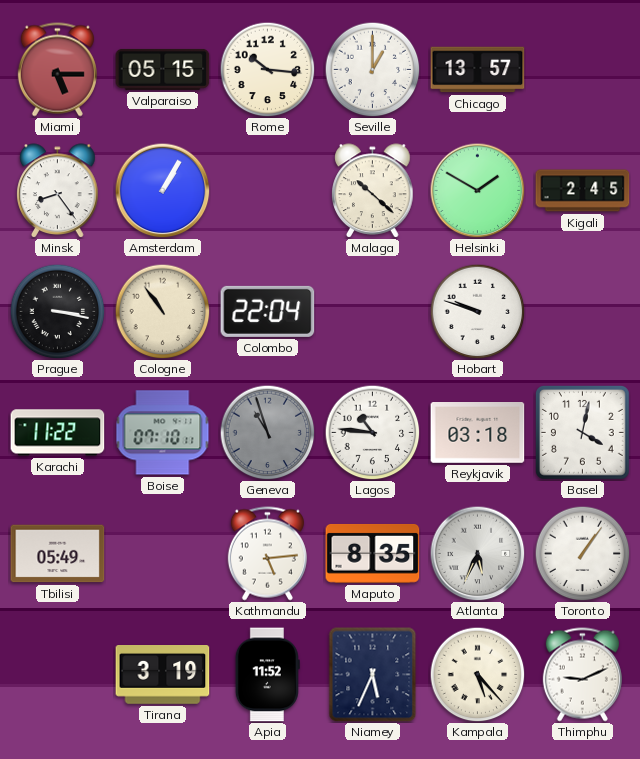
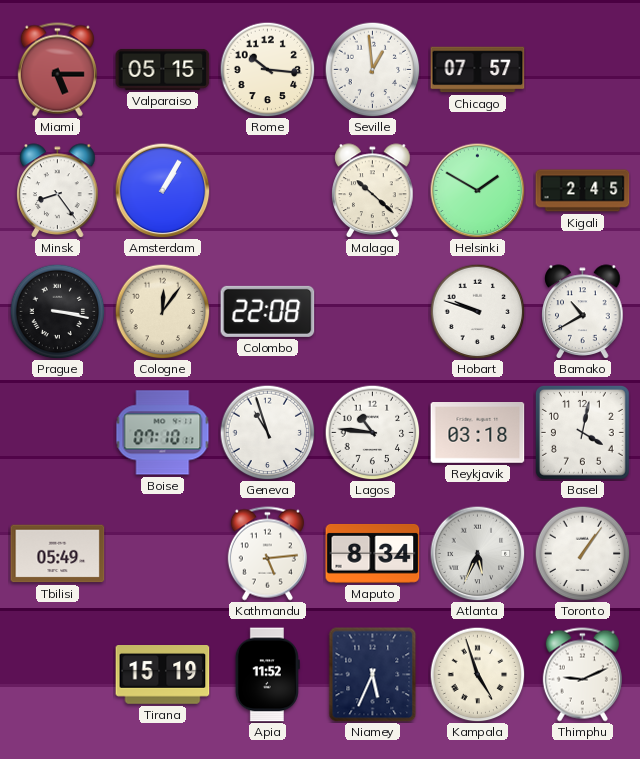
Seville: 1:00 -> 12:59
Chicago: 13:57 -> 07:57
Cologne: 10:54 -> 12:06
Colombo: 22:04 -> 22:08
Bamako: none -> 10:40
Karachi: 11:22 -> none
Geneva dial: grey -> white
Maputo: 8:35 -> 8:34
Tirana: 3:19 -> 15:19
Kampala: 5:23 -> 4:57
